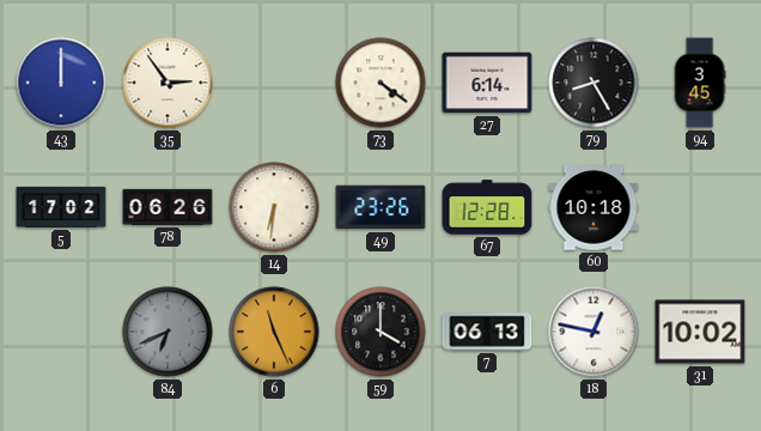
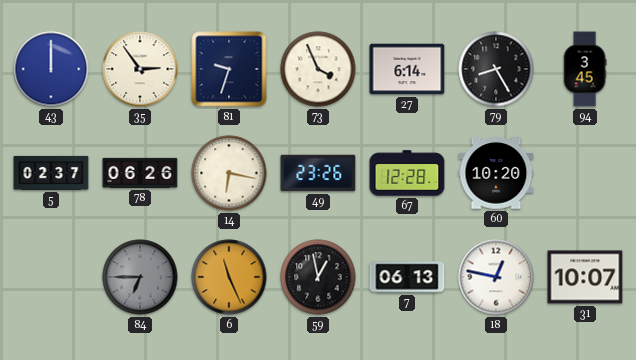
81: none -> 9:33
73: 4:21 -> 3:56
5: 17:02 -> 02:37
14: 6:31 -> 6:17
60: 10:18 -> 10:20
84: 6:41 -> 6:45
59: 4:00 -> 12:58
31: 10:02 -> 10:07
